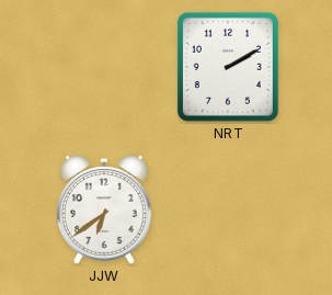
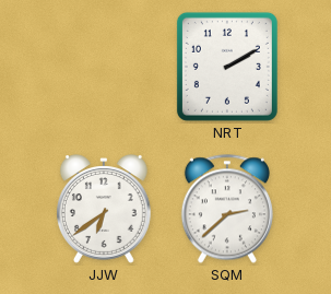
SQM: none -> 2:38
